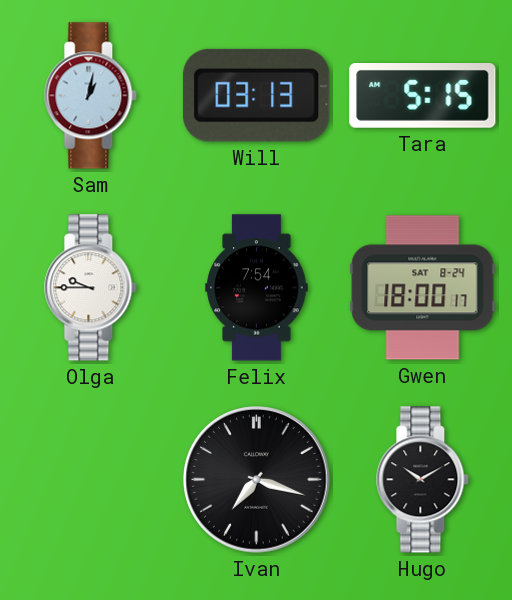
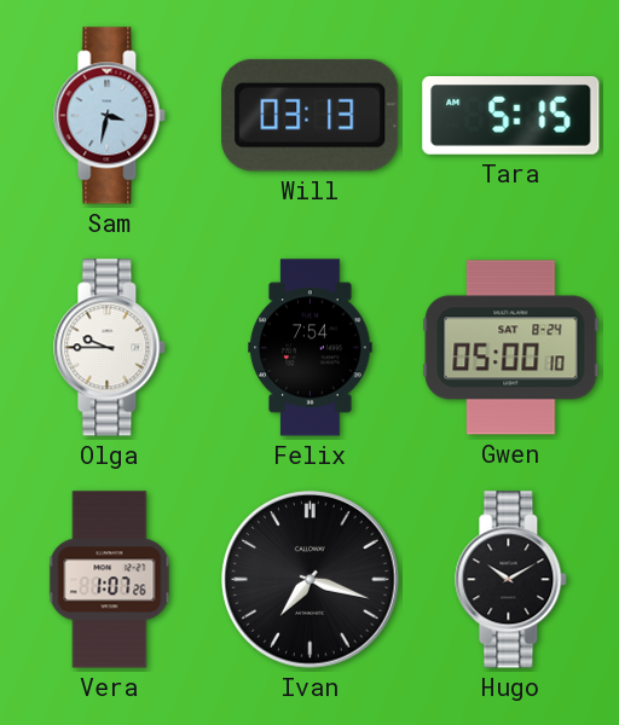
Sam: 1:02 -> 3:32
Gwen: 18:00 -> 05:00
Vera: none -> 1:07
